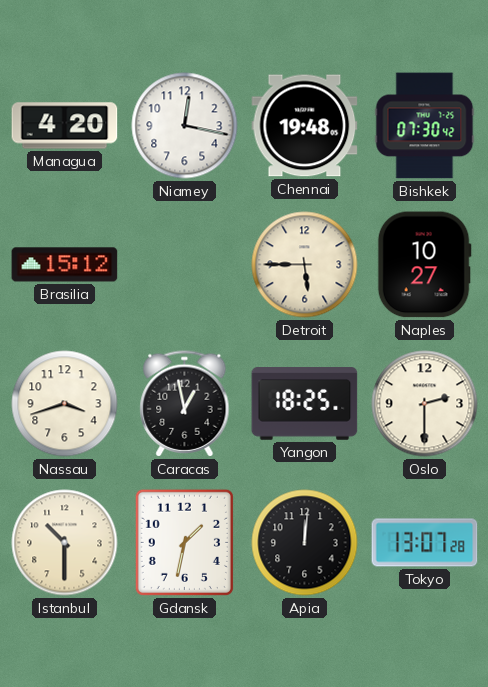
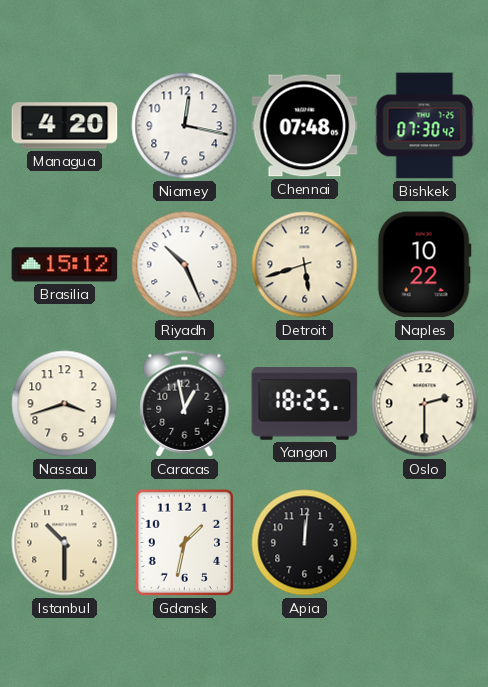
Chennai: 19:48 -> 07:48
Riyadh: none -> 10:26
Detroit: 5:45 -> 5:42
Naples: 10:27 -> 10:22
Tokyo: 13:07 -> none
